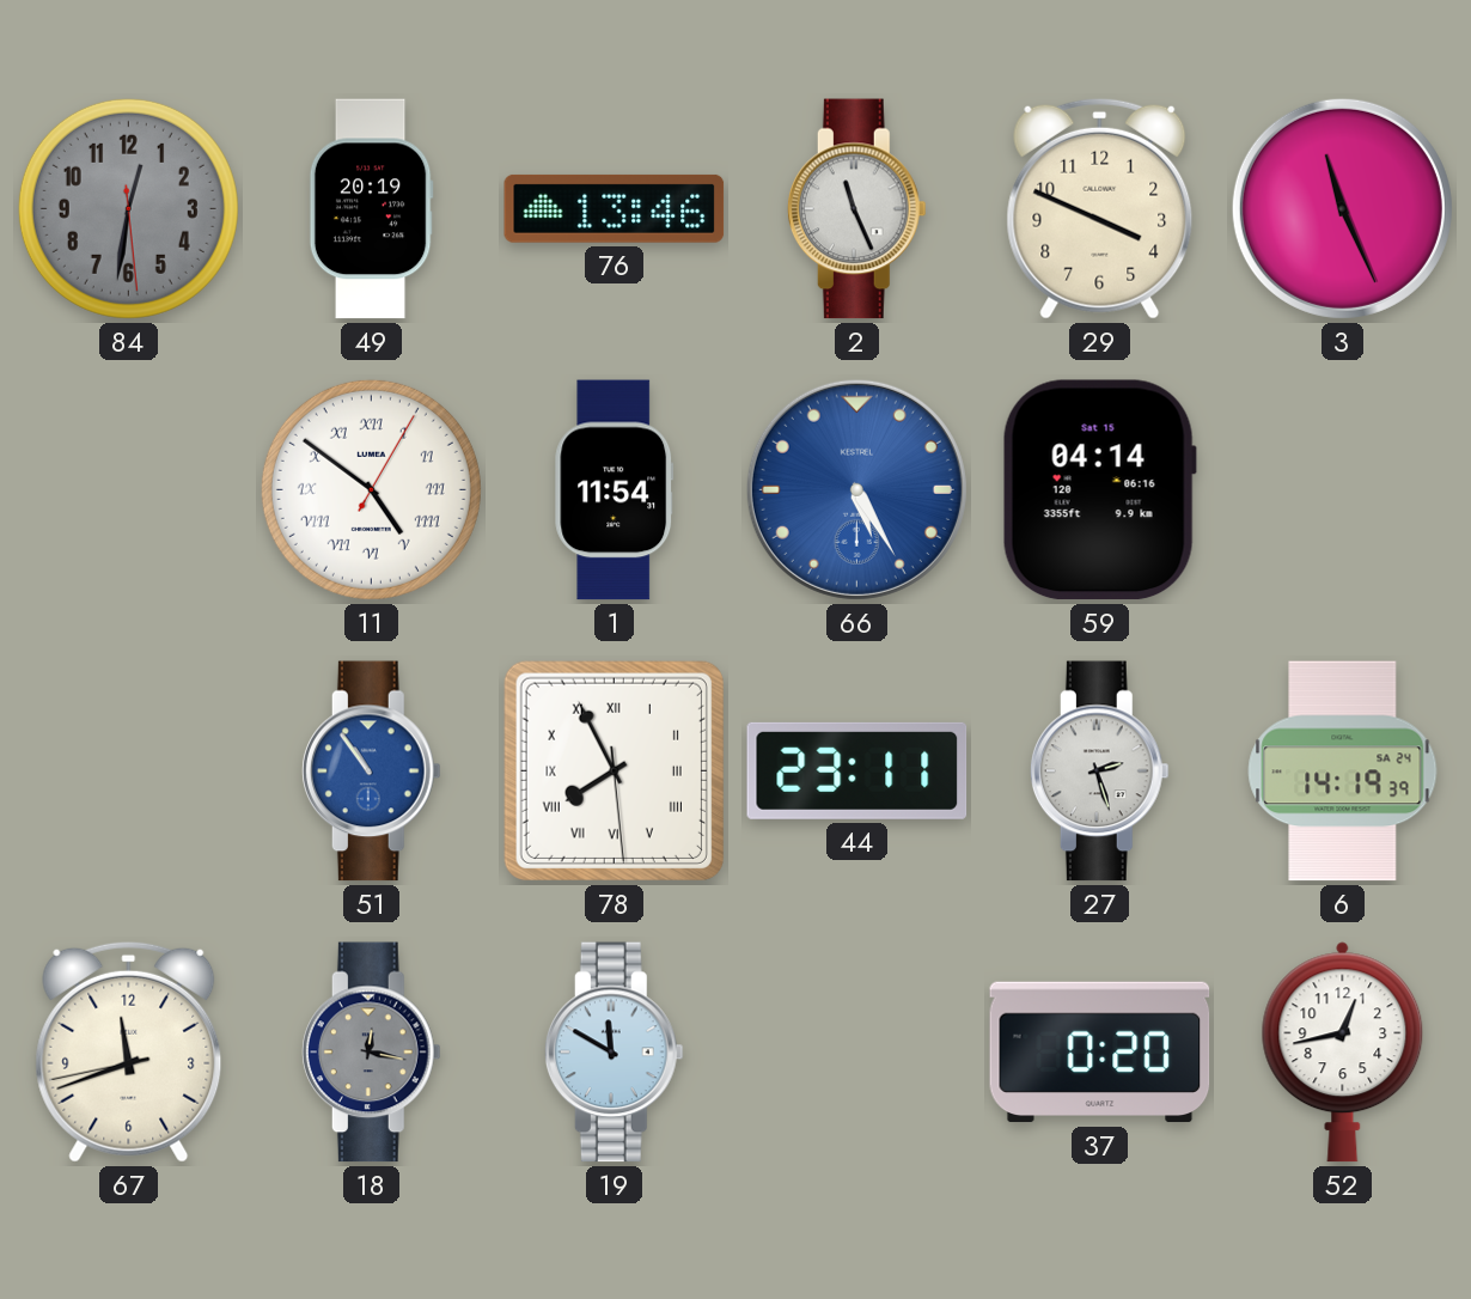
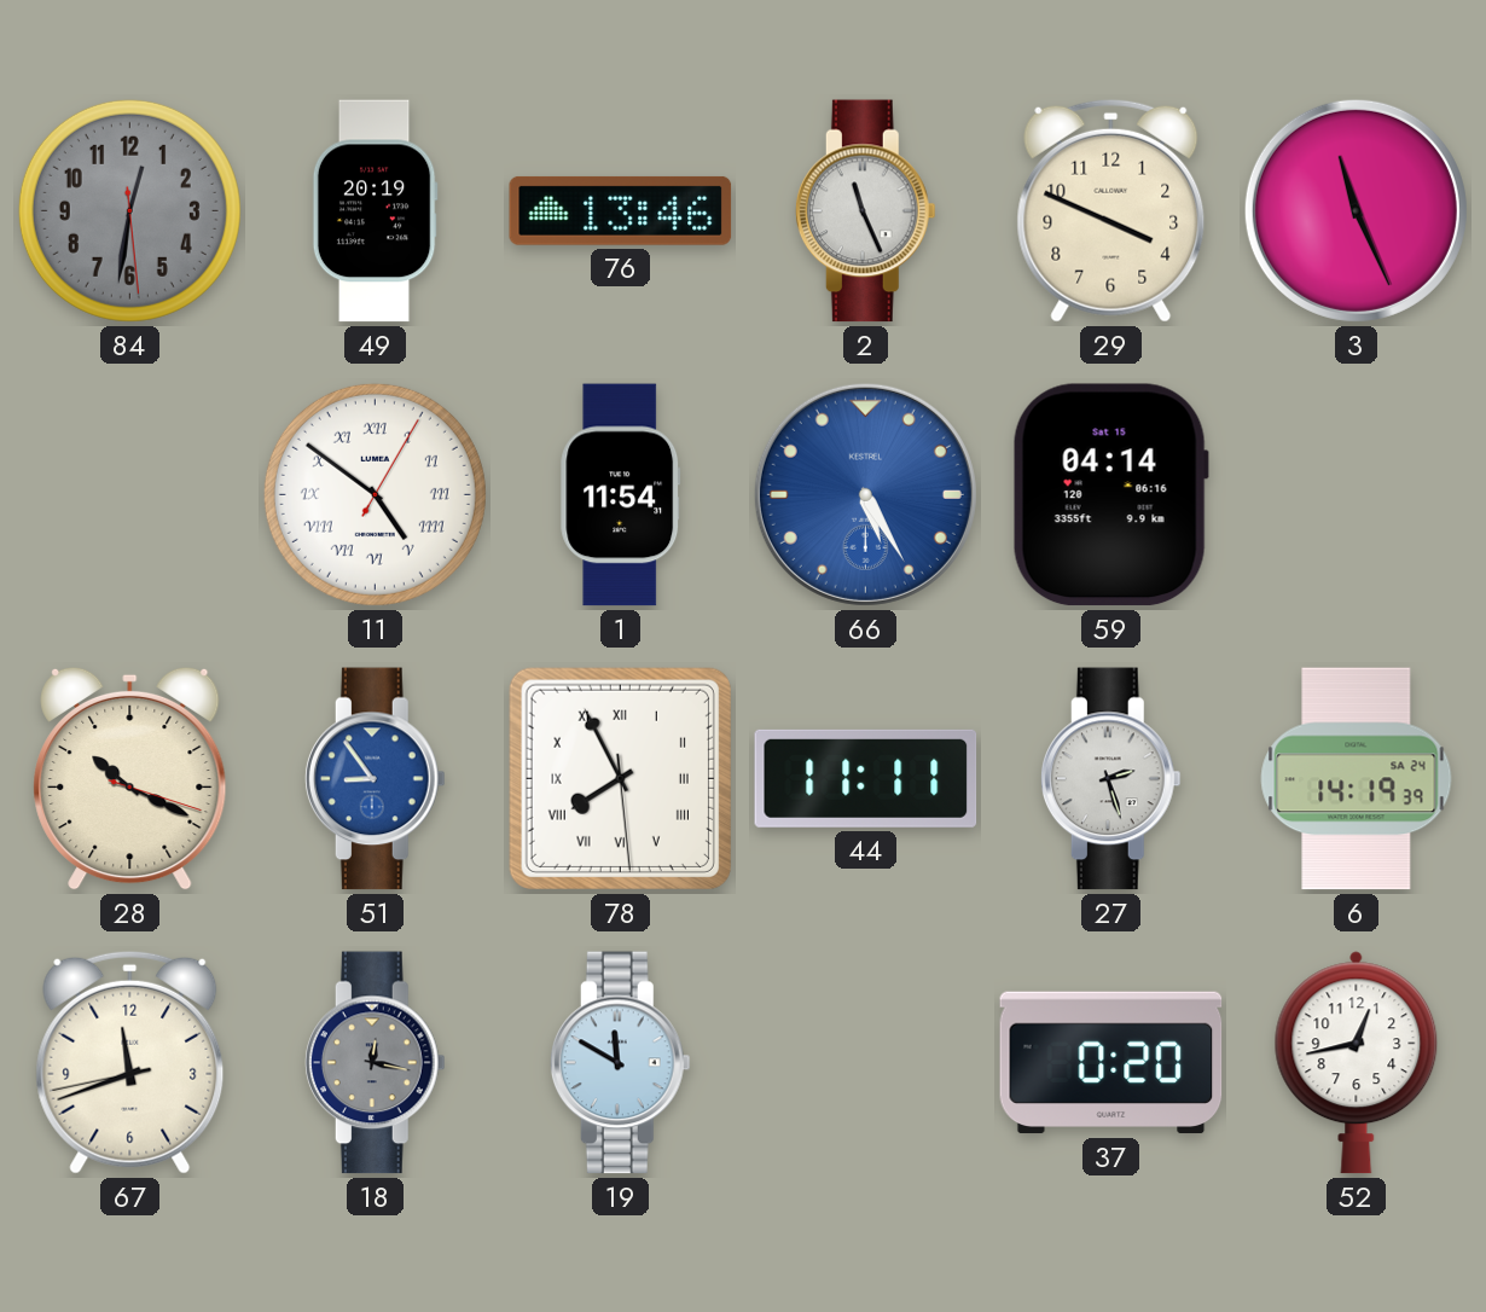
28: none -> 10:19
51: 10:54 -> 8:54
44: 23:11 -> 11:11
